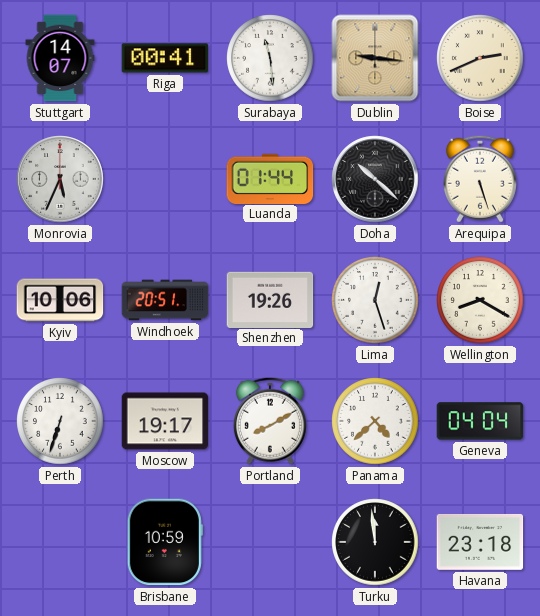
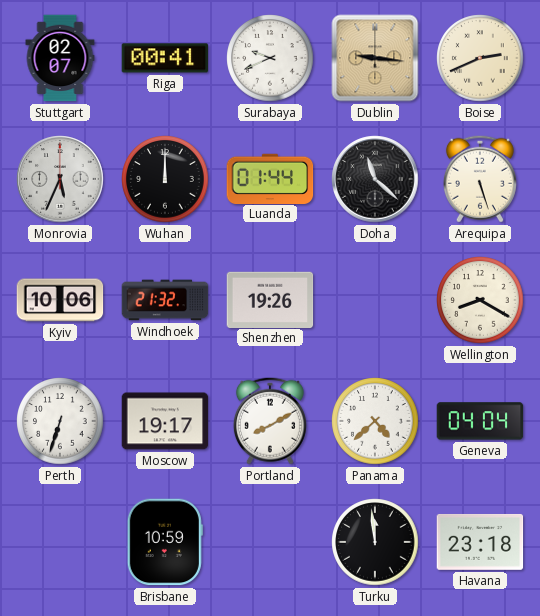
Stuttgart: 14:07 -> 02:07
Surabaya: 11:29 -> 9:41
Wuhan: none -> 12:00
Doha: 10:22 -> 11:22
Windhoek: 20:51 -> 21:32
Lima: 12:27 -> none
